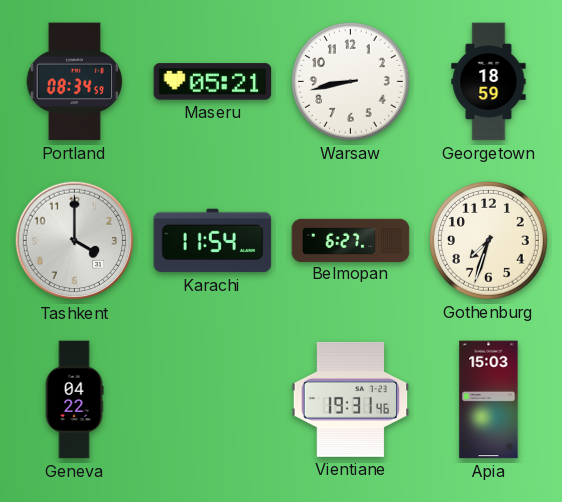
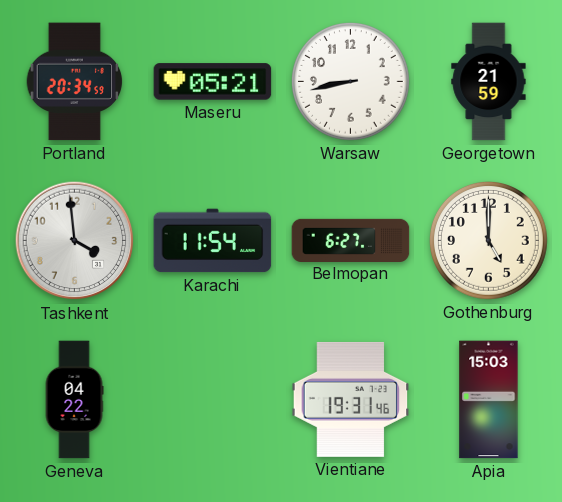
Portland: 08:34 -> 20:34
Georgetown: 18:59 -> 21:59
Tashkent: 4:00 -> 3:59
Gothenburg: 7:33 -> 5:00
